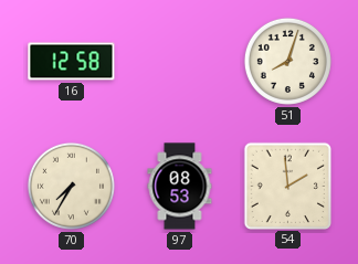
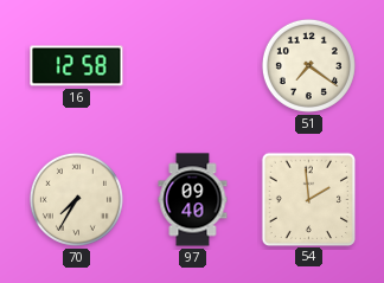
51: 8:03 -> 7:21
97: 08:53 -> 09:40
